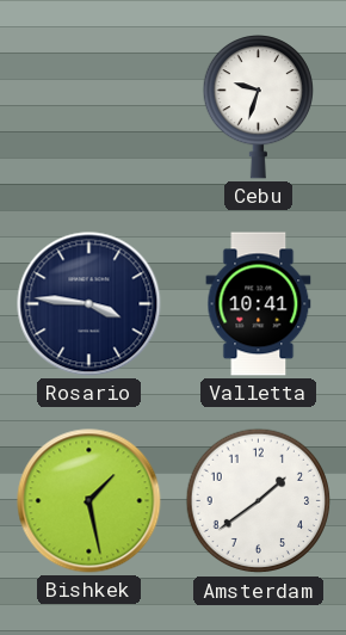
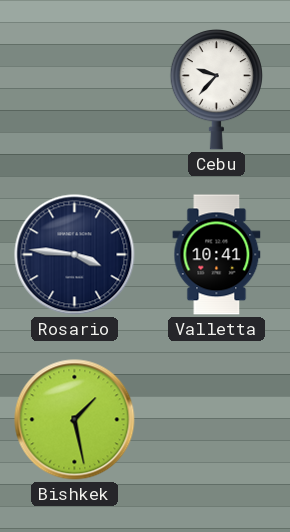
Cebu: 9:33 -> 9:37
Amsterdam: 1:39 -> none
